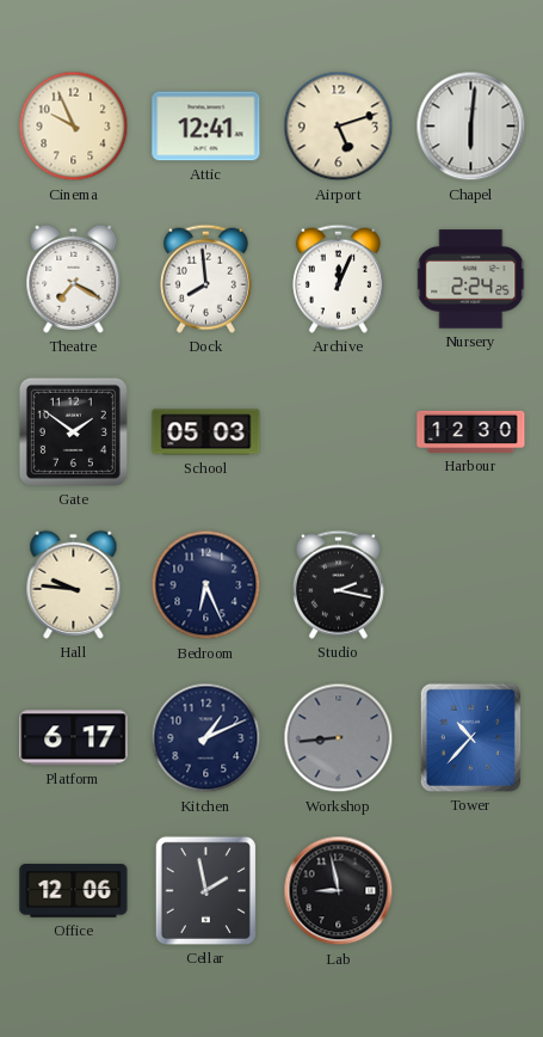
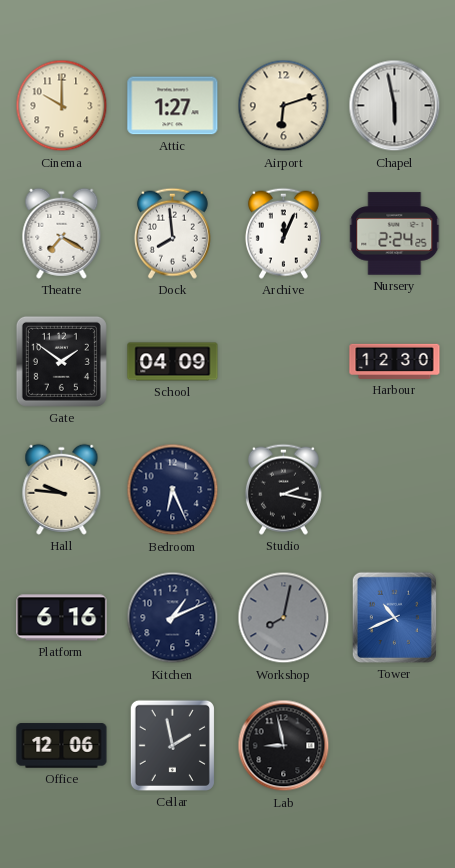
Cinema: 9:56 -> 10:00
Attic: 12:41 -> 1:27
Airport: 5:12 -> 6:12
Chapel: 6:01 -> 5:58
School: 05:03 -> 04:09
Platform: 6:17 -> 6:16
Workshop: 8:44 -> 8:02
Tower: 10:37 -> 10:41
